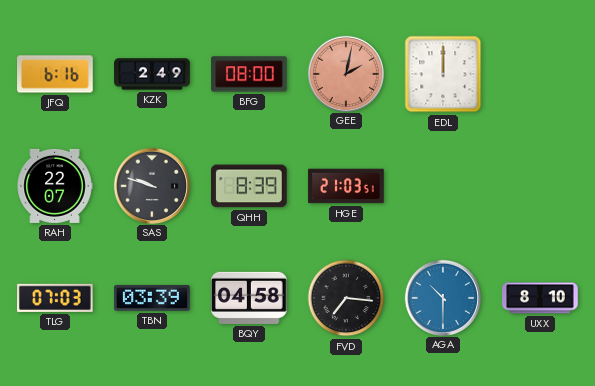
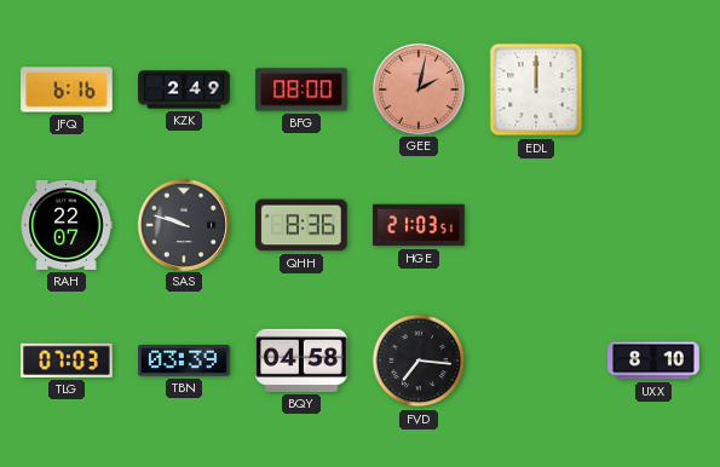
QHH: 8:39 -> 8:36
AGA: 10:30 -> none
